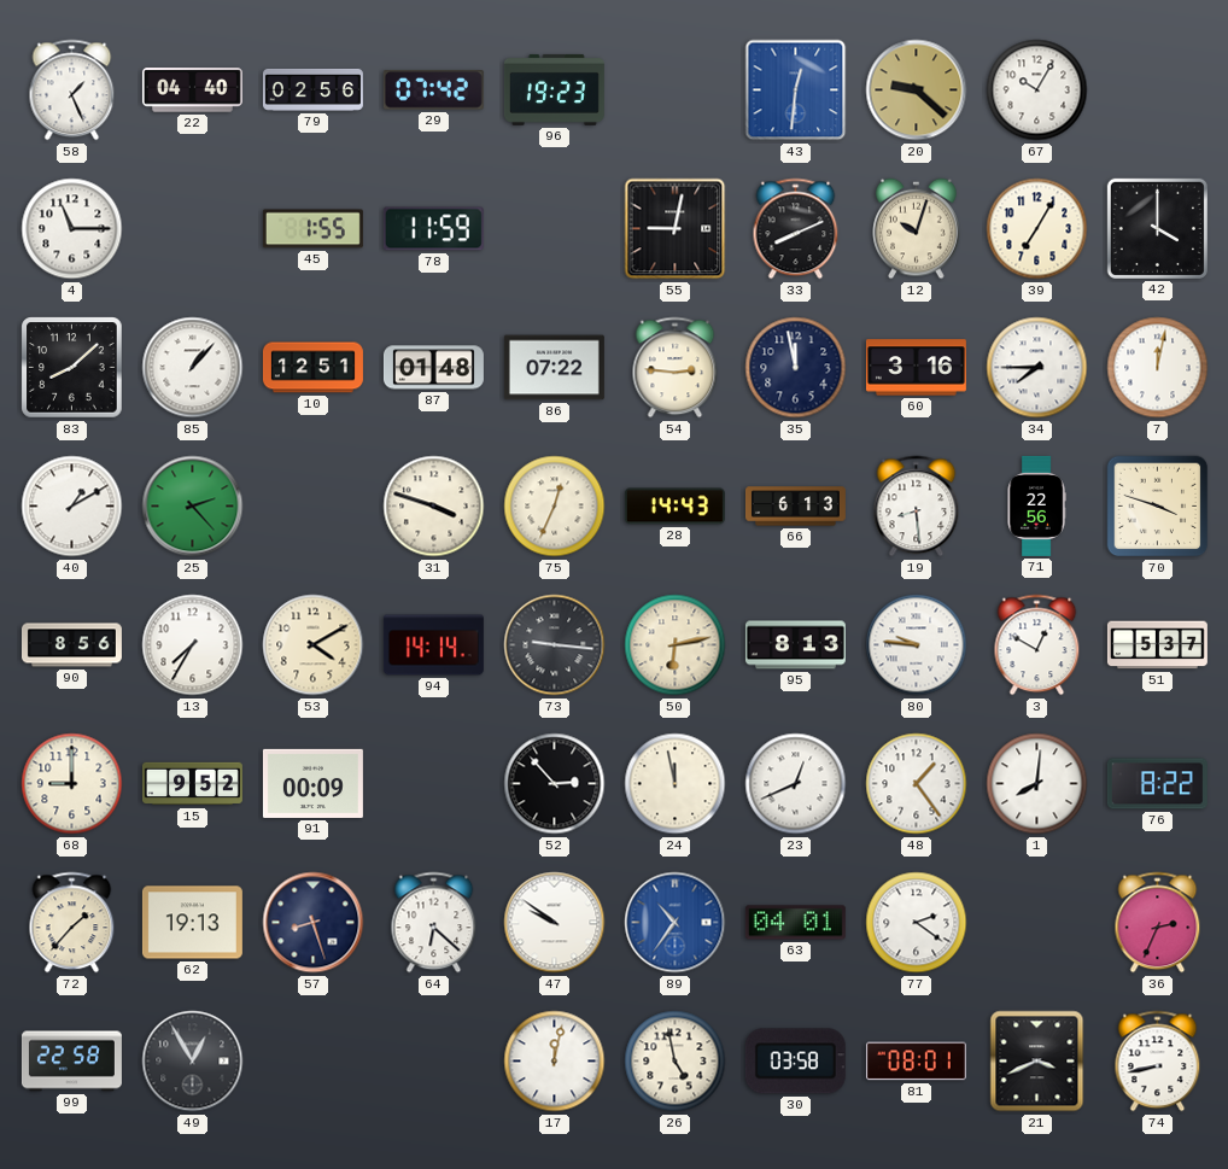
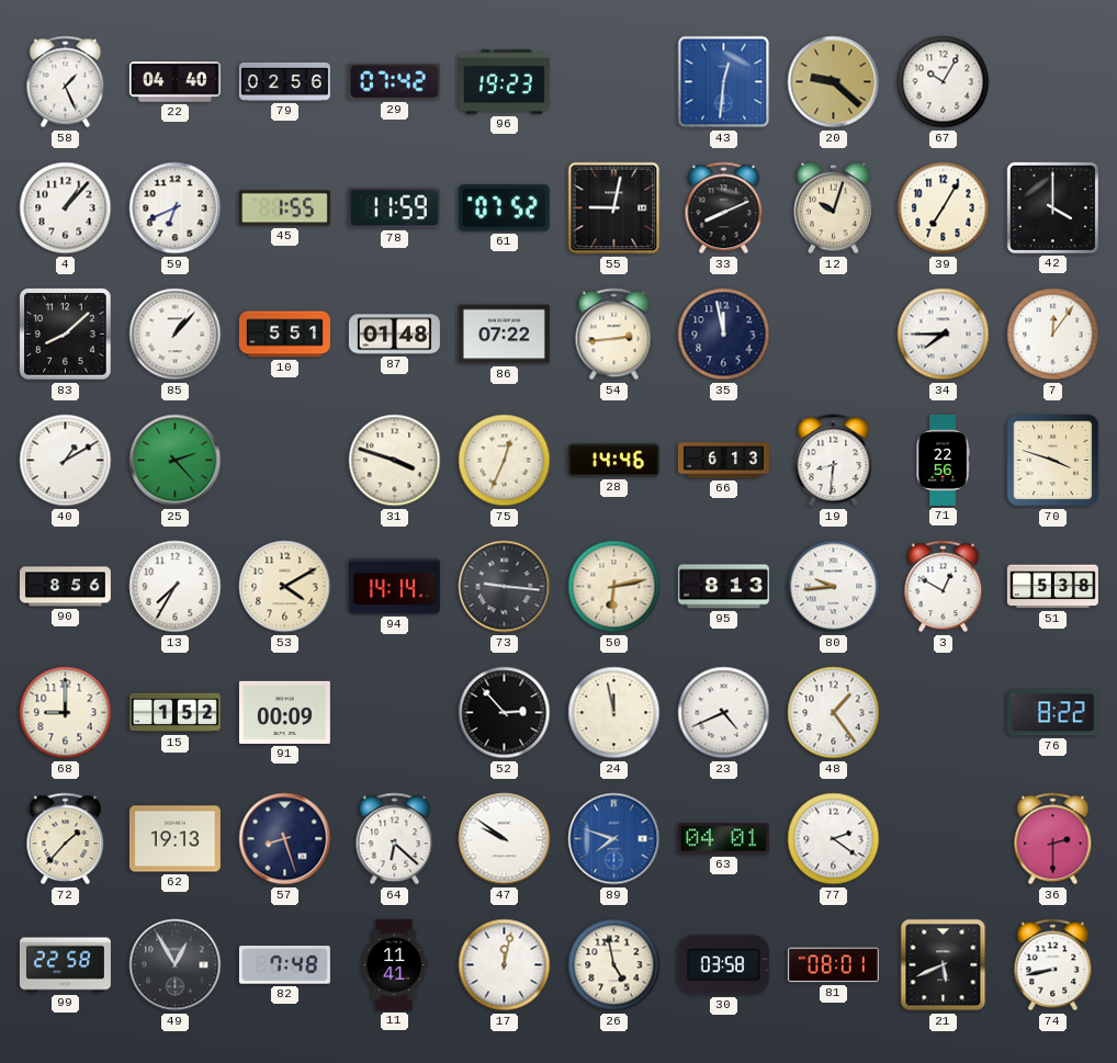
4: 11:15 -> 1:07
59: none -> 6:41
61: none -> 07:52
10: 12:51 -> 5:51
54: 2:46 -> 2:44
60: 3:16 -> none
7: 12:02 -> 12:06
28: 14:43 -> 14:46
19: 8:29 -> 8:31
80: 9:46 -> 9:44
51: 5:37 -> 5:38
15: 9:52 -> 1:52
23: 12:41 -> 4:41
1: 8:01 -> none
89: 10:36 -> 7:48
36: 2:34 -> 2:30
82: none -> 7:48
11: none -> 11:41
21: 3:41 -> 5:41
